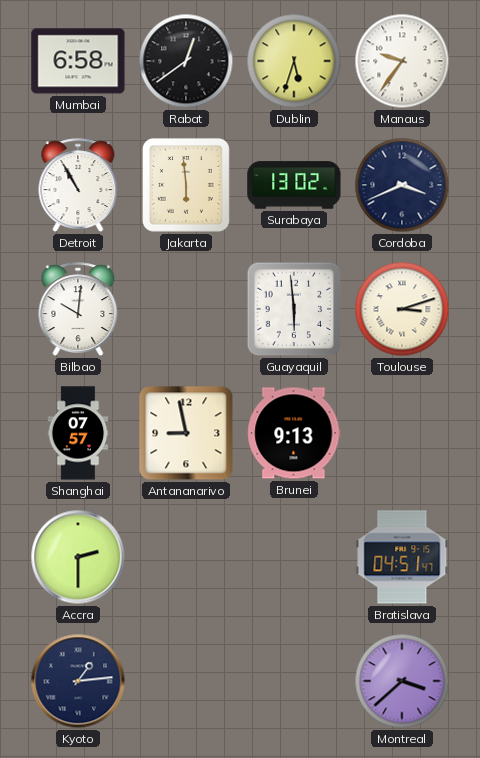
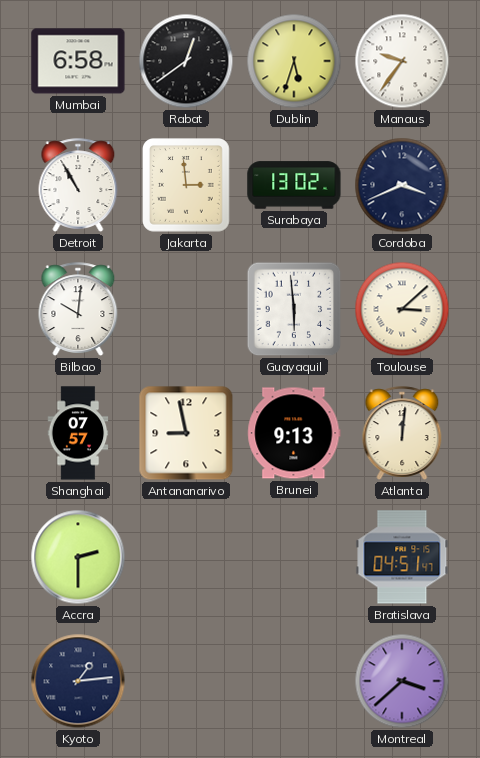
Jakarta: 5:59 -> 2:59
Toulouse: 3:12 -> 3:08
Atlanta: none -> 12:01
